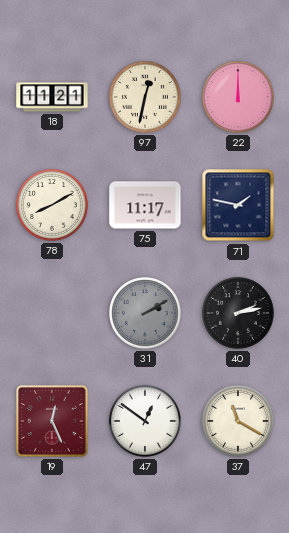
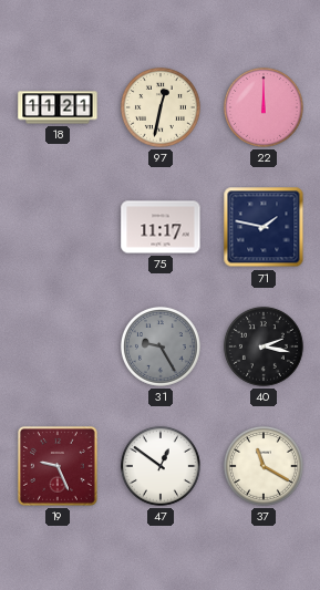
78: 8:10 -> none
31: 2:10 -> 9:25
40: 2:13 -> 2:17
19: 12:26 -> 9:26
